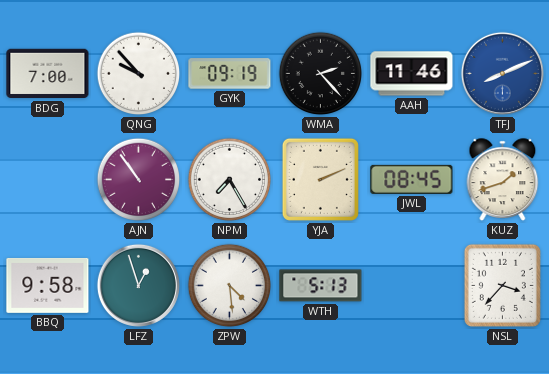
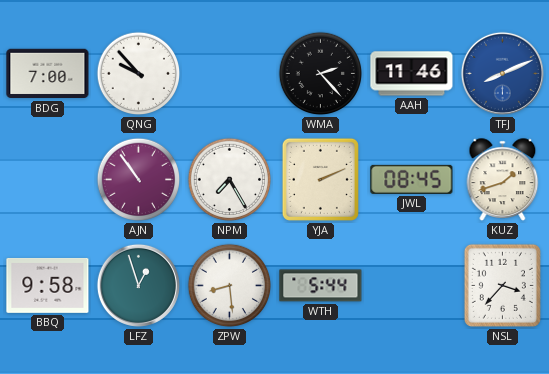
GYK: 09:19 -> none
ZPW: 4:29 -> 8:29
WTH: 5:13 -> 5:44
